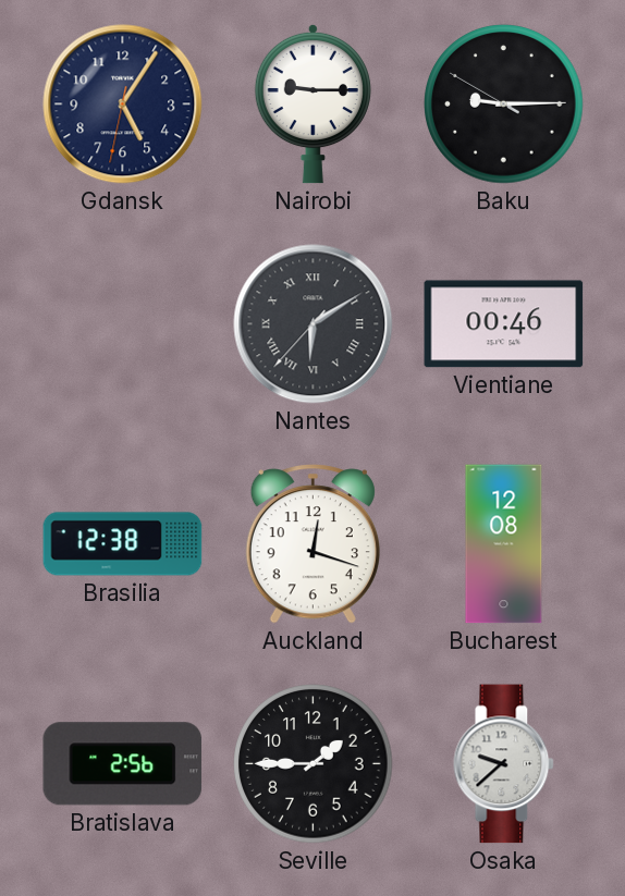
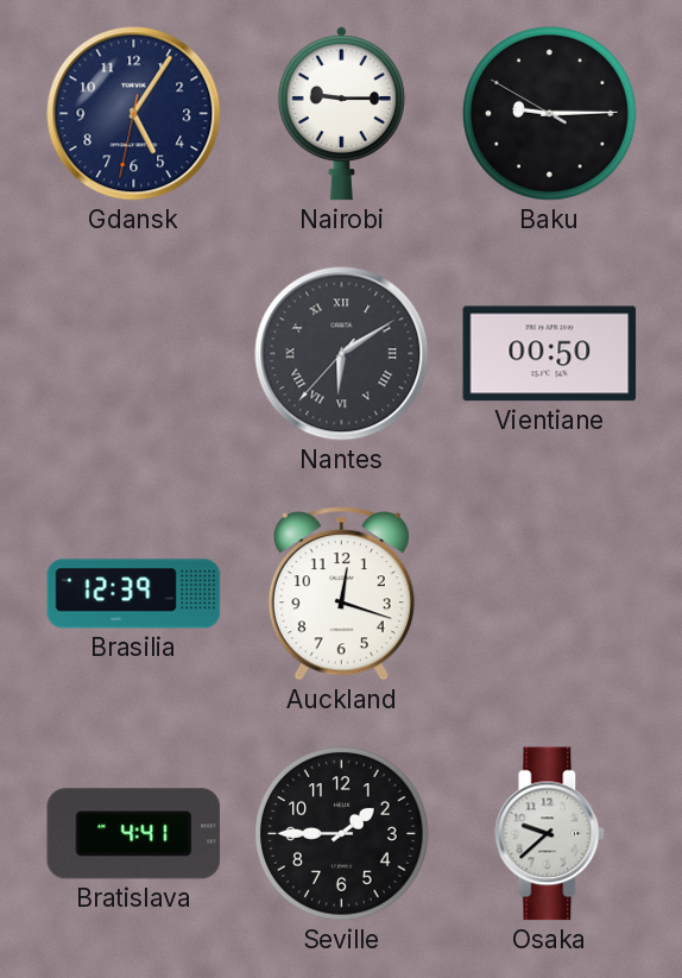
Vientiane: 00:46 -> 00:50
Brasilia: 12:38 -> 12:39
Bucharest: 12:08 -> none
Bratislava: 2:56 -> 4:41
